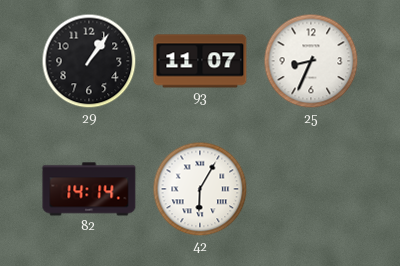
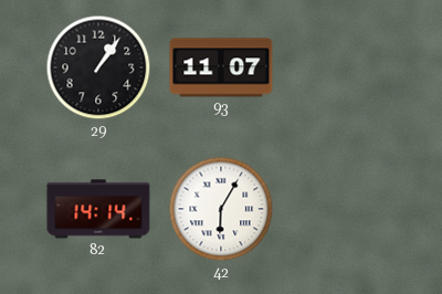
25: 8:34 -> none
